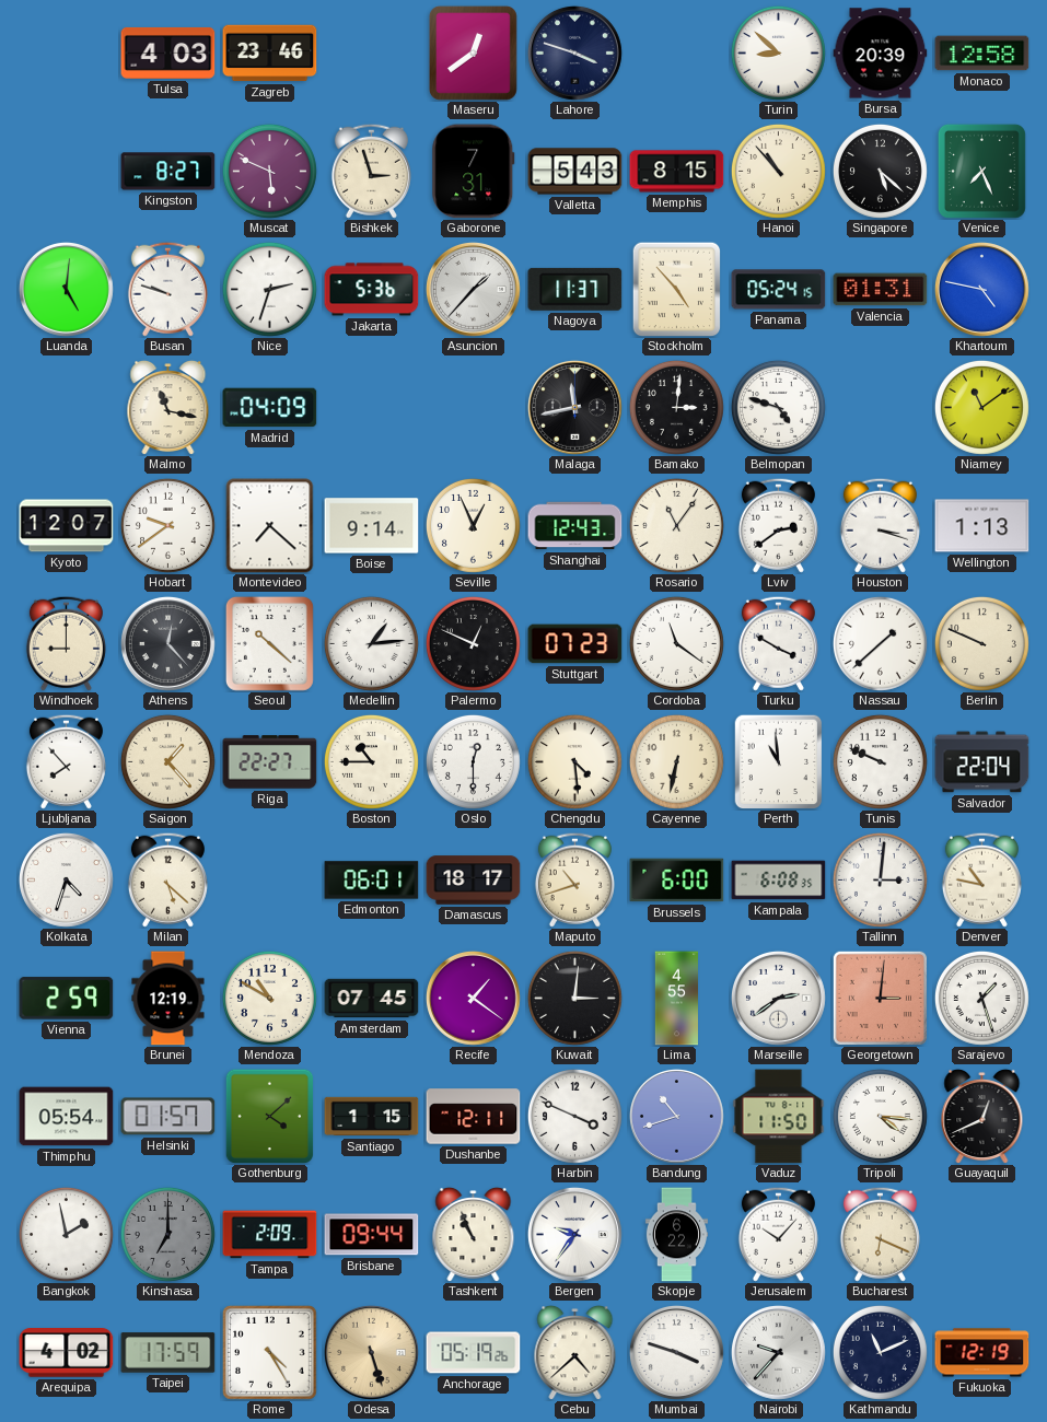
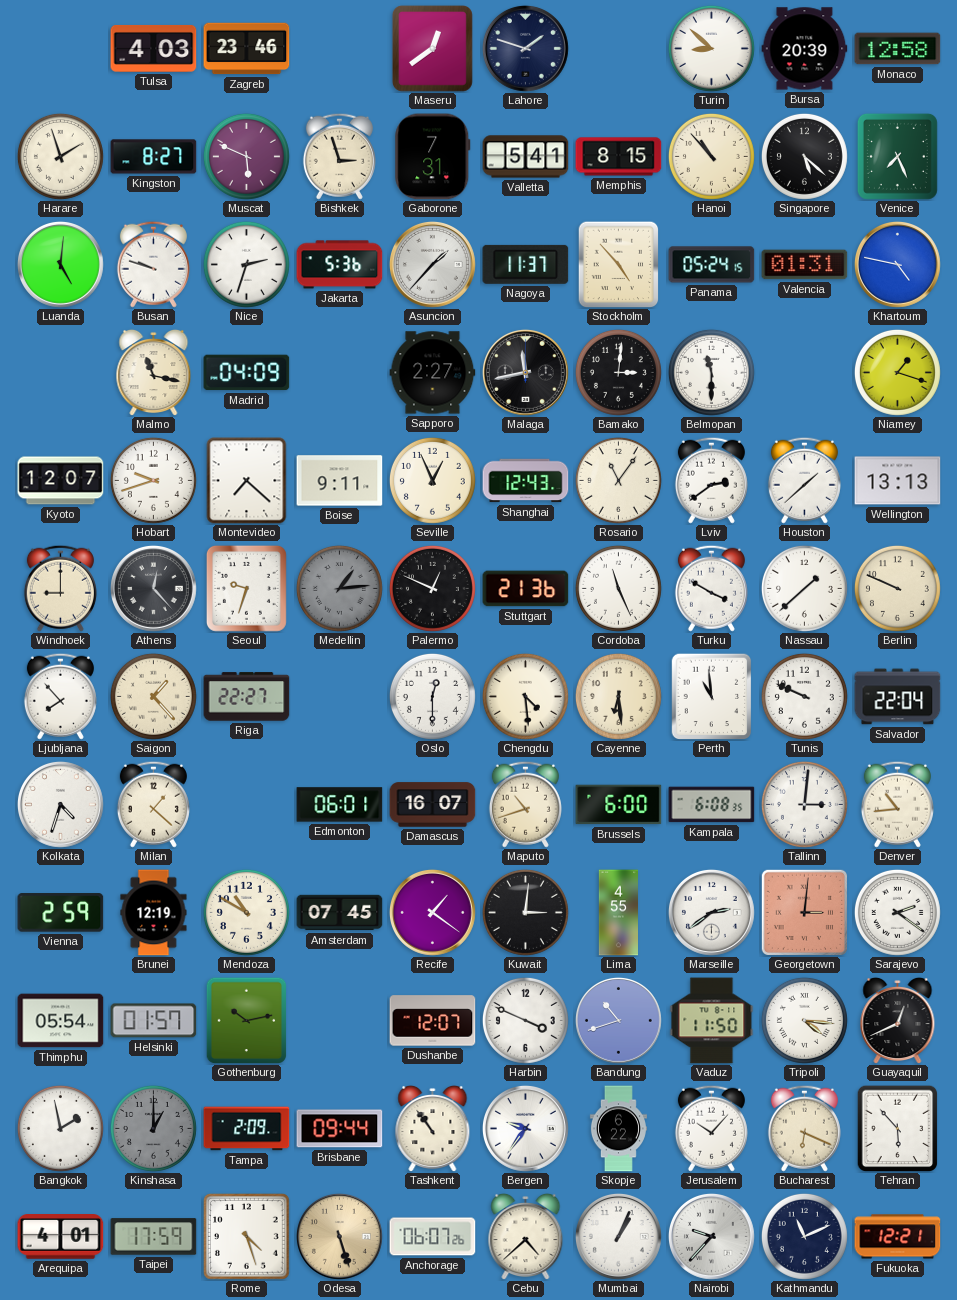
Lahore: 3:48 -> 1:48
Harare: none -> 1:57
Valletta: 5:43 -> 5:41
Sapporo: none -> 2:27
Belmopan: 4:48 -> 11:30
Niamey: 11:09 -> 1:18
Hobart: 9:39 -> 9:42
Boise: 9:14 -> 9:11
Houston: 3:18 -> 1:38
Wellington: 1:13 -> 13:13
Seoul: 10:22 -> 9:33
Medellin dial: white -> grey
Stuttgart: 07:23 -> 21:36
Cordoba: 11:21 -> 11:26
Boston: 10:45 -> none
Cayenne: 6:32 -> 6:29
Milan: 5:22 -> 1:22
Damascus: 18:17 -> 16:07
Denver: 10:47 -> 10:44
Sarajevo: 1:27 -> 2:21
Gothenburg: 4:08 -> 10:13
Santiago: 1:15 -> none
Dushanbe: 12:11 -> 12:07
Kinshasa: 7:00 -> 1:00
Tashkent: 10:56 -> 10:54
Tehran: none -> 5:53
Arequipa: 4:02 -> 4:01
Rome: 4:25 -> 4:27
Anchorage: 05:19 -> 06:07
Mumbai: 3:48 -> 1:04
Fukuoka: 12:19 -> 12:21
